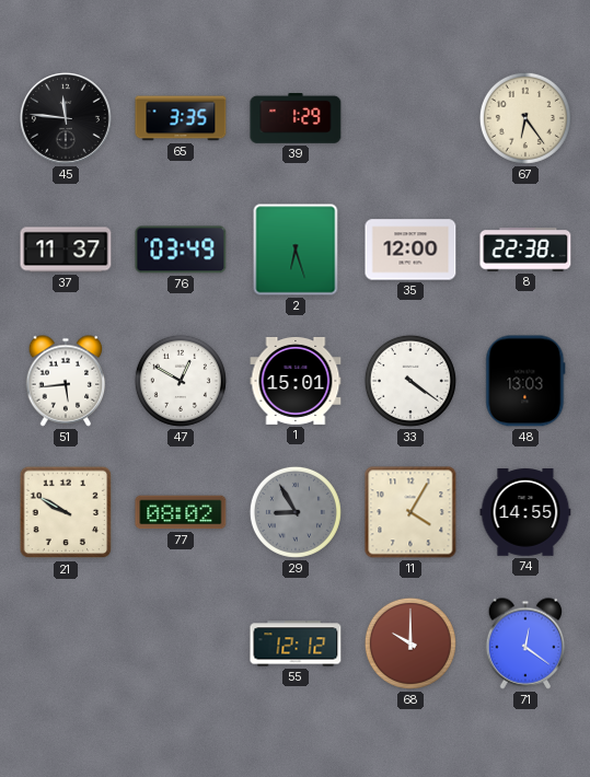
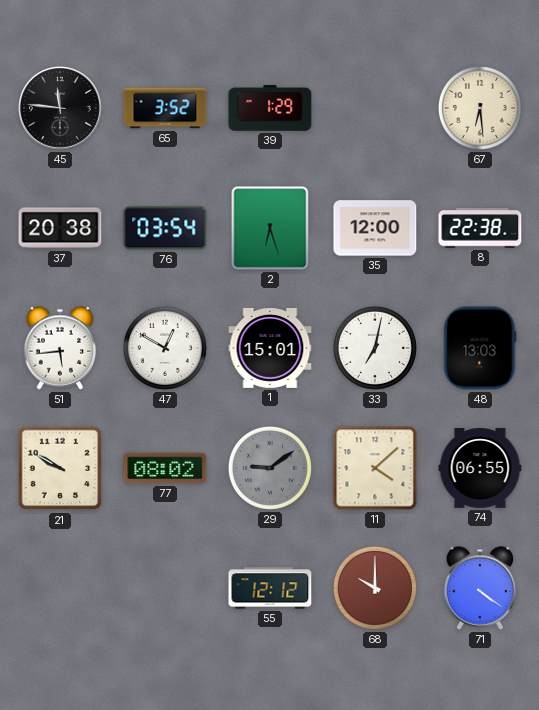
65: 3:35 -> 3:52
67: 6:24 -> 6:29
37: 11:37 -> 20:38
76: 03:49 -> 03:54
33: 4:21 -> 7:02
29: 8:55 -> 9:09
11: 4:05 -> 4:08
74: 14:55 -> 06:55
71: 12:21 -> 4:21
